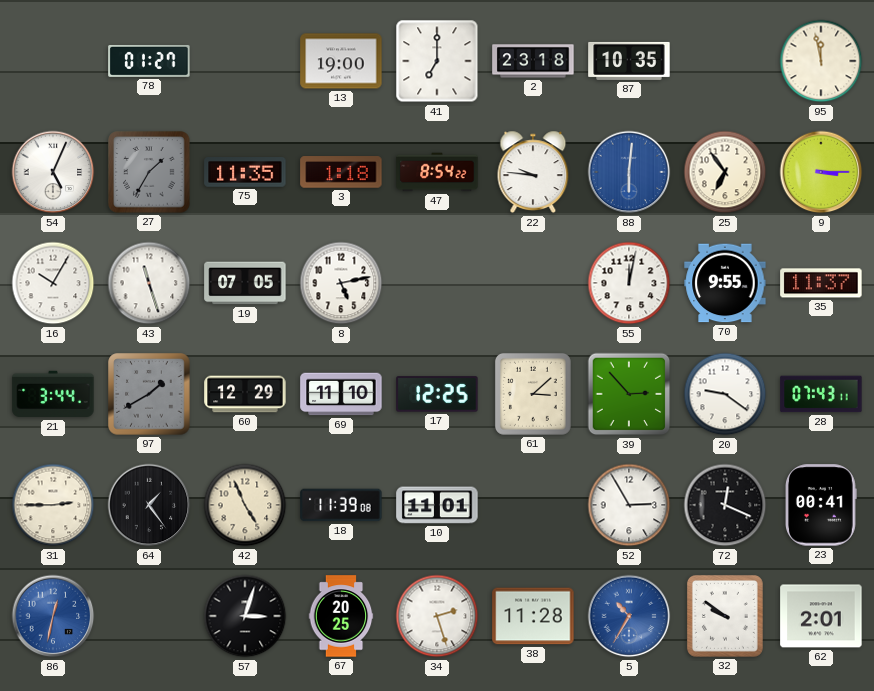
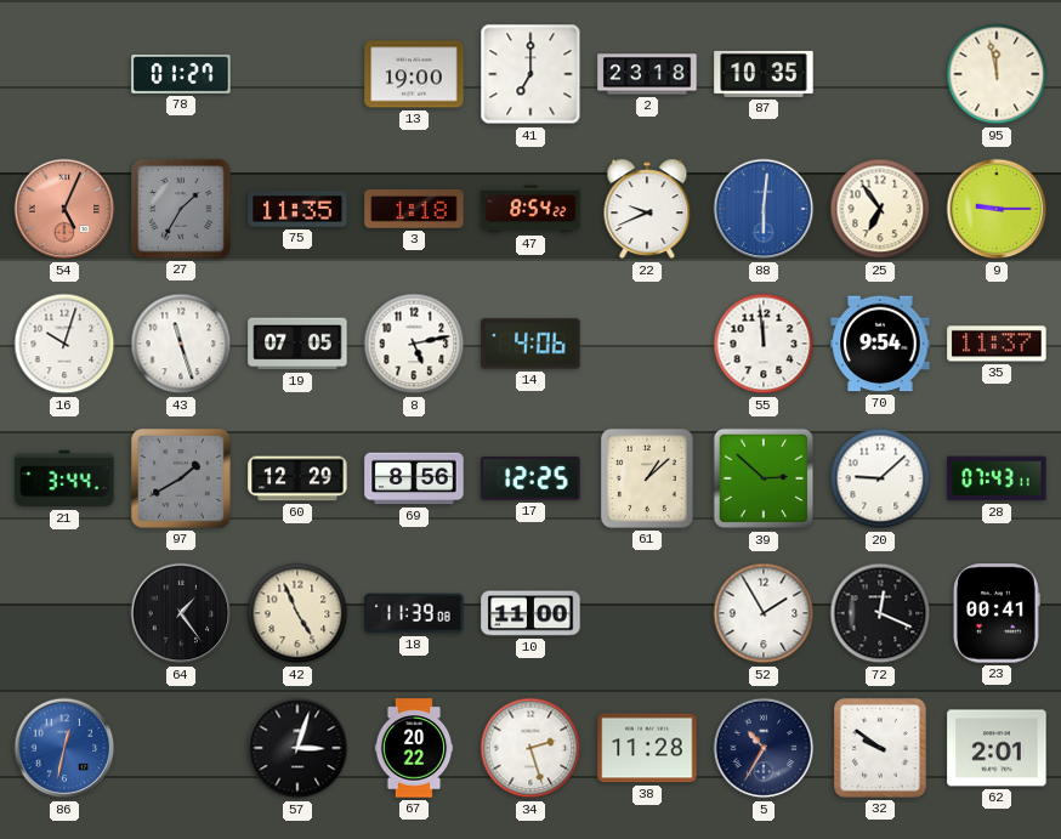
54 dial: white -> salmon
22: 9:46 -> 9:41
9: 3:15 -> 9:15
16: 10:05 -> 10:03
14: none -> 4:06
55: 12:02 -> 11:59
70: 9:55 -> 9:54
69: 11:10 -> 8:56
61: 3:08 -> 1:08
39: 2:53 -> 2:52
20: 9:21 -> 9:08
31: 2:45 -> none
10: 11:01 -> 11:00
52: 2:55 -> 1:55
67: 20:25 -> 20:22
5 dial: blue -> navy
